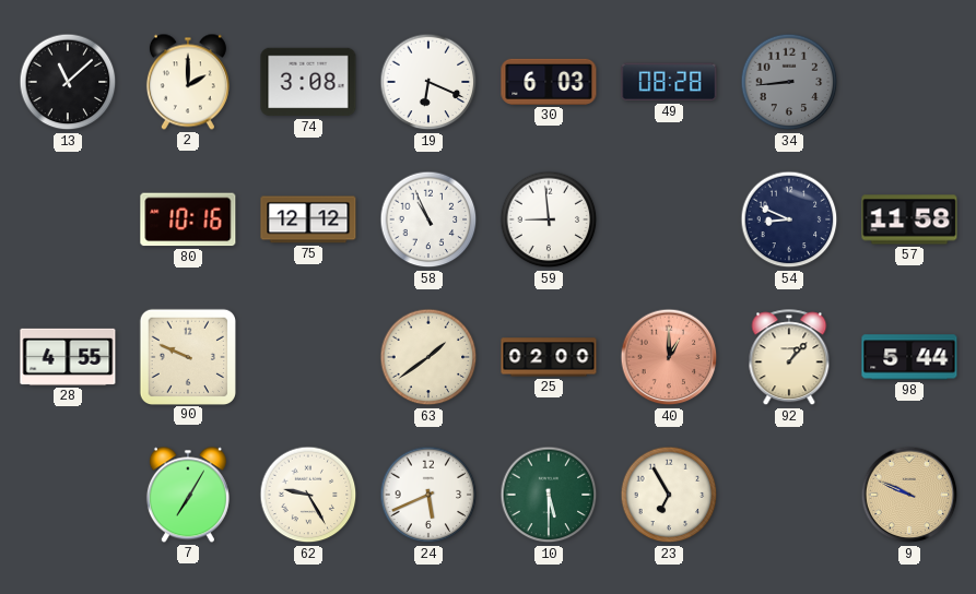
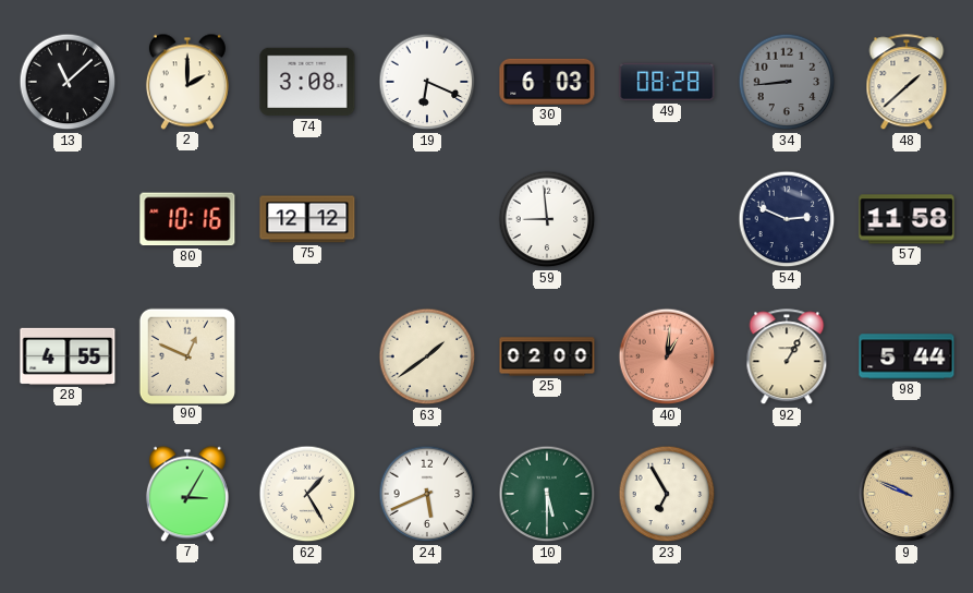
48: none -> 1:38
58: 10:56 -> none
54: 8:49 -> 2:49
90: 9:49 -> 12:49
40: 1:00 -> 1:01
92: 1:07 -> 1:05
7: 7:05 -> 3:05
62: 9:25 -> 1:25
